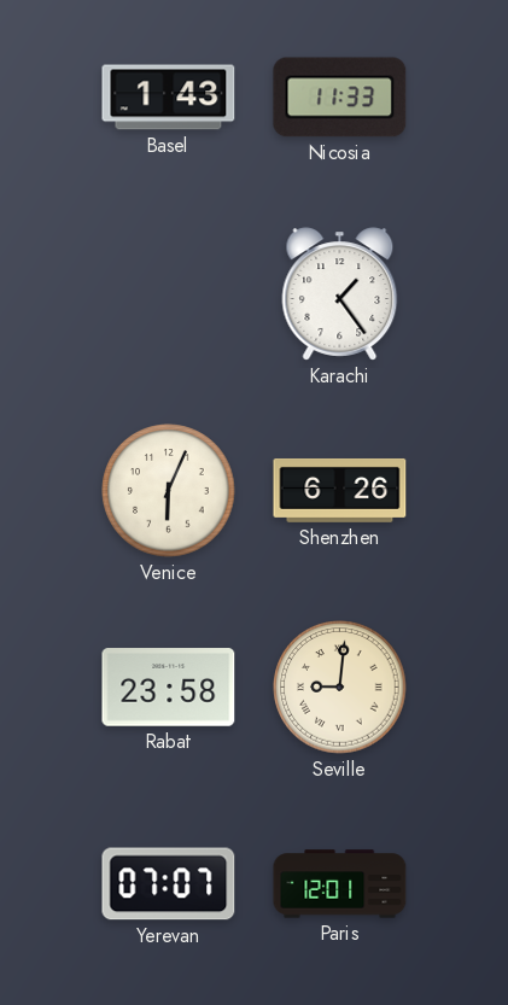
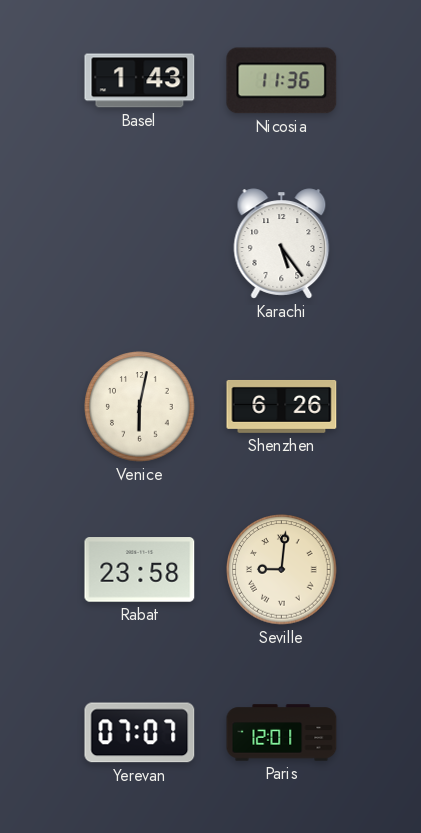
Nicosia: 11:33 -> 11:36
Karachi: 1:24 -> 5:24
Venice: 6:04 -> 6:02
